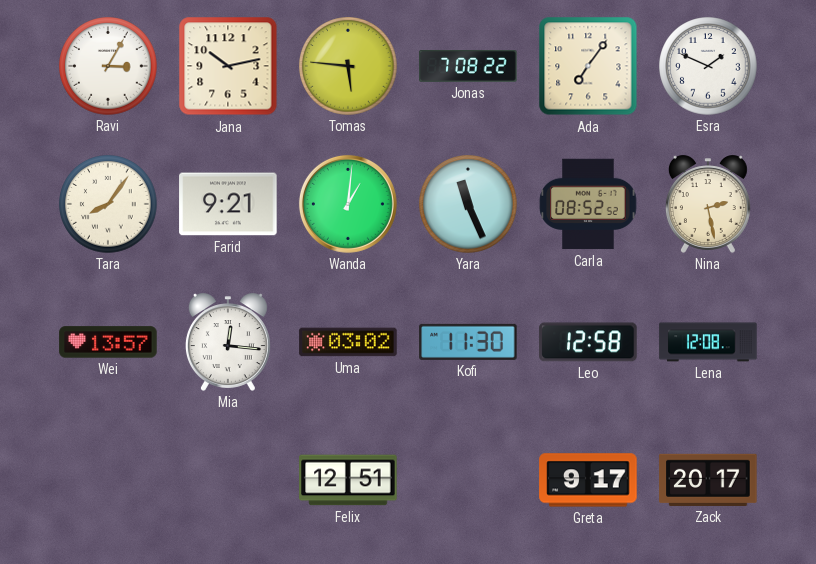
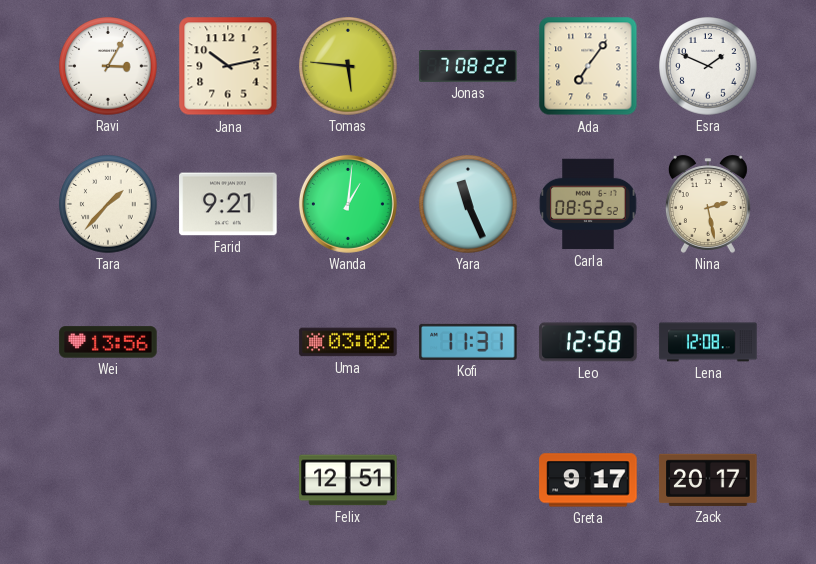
Tara: 8:06 -> 1:37
Wei: 13:57 -> 13:56
Mia: 12:16 -> none
Kofi: 11:30 -> 11:31
